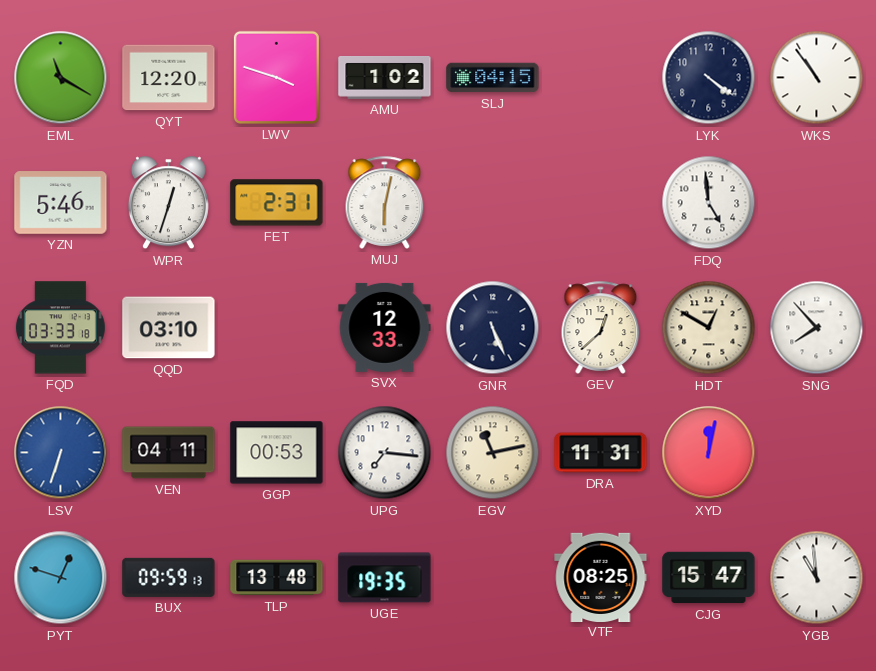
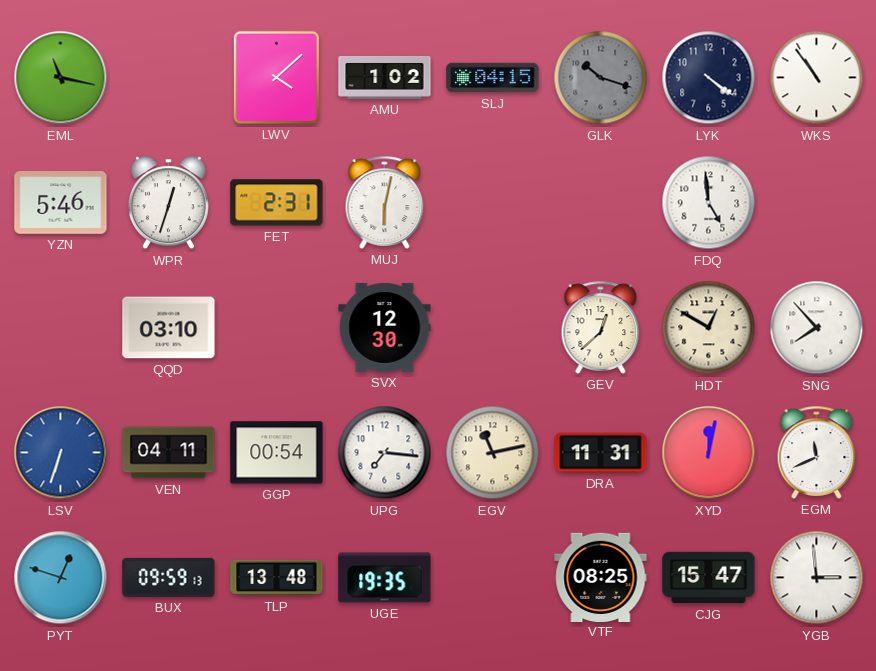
EML: 11:20 -> 11:17
QYT: 12:20 -> none
LWV: 3:48 -> 4:08
GLK: none -> 10:18
FQD: 03:33 -> none
SVX: 12:33 -> 12:30
GNR: 5:26 -> none
GGP: 00:53 -> 00:54
EGM: none -> 11:41
YGB: 10:59 -> 2:59
